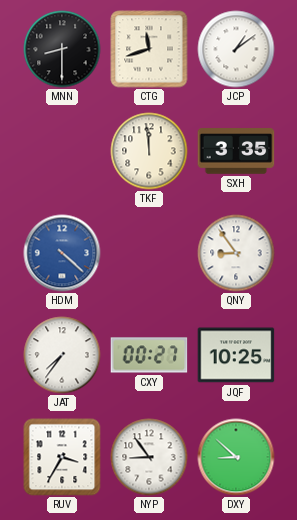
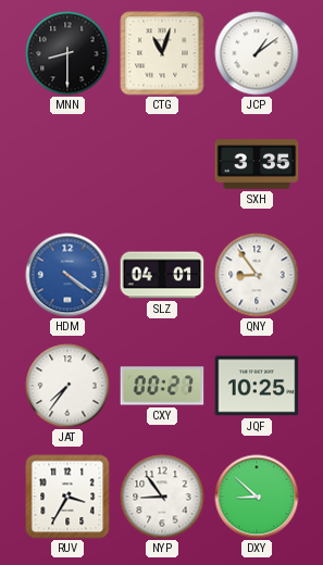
CTG: 11:42 -> 11:03
TKF: 11:59 -> none
HDM: 4:22 -> 4:21
SLZ: none -> 04:01
